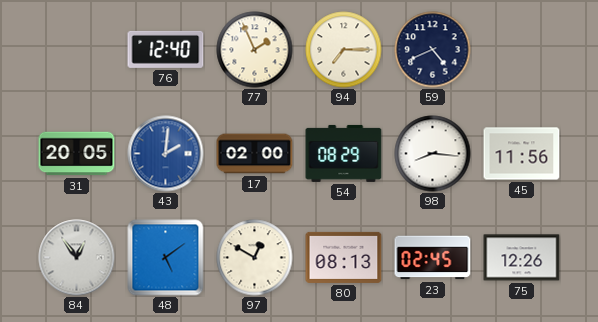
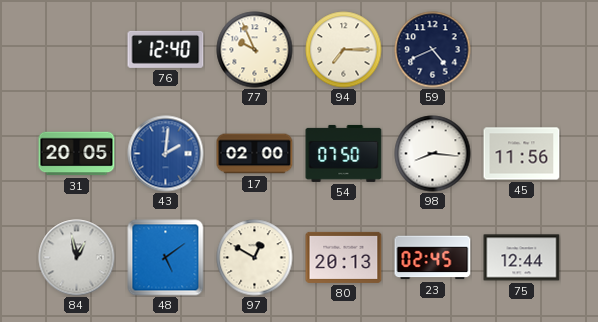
77: 1:56 -> 9:56
54: 08:29 -> 07:50
84: 12:54 -> 12:58
80: 08:13 -> 20:13
75: 12:26 -> 12:44
